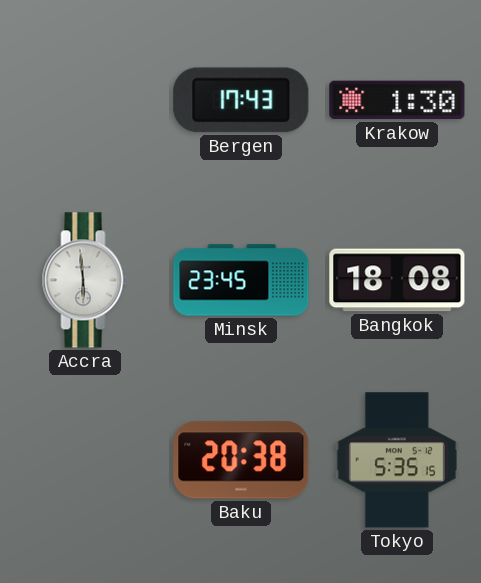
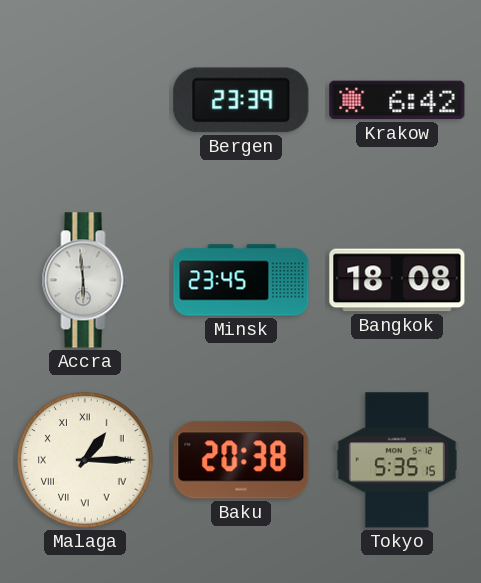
Bergen: 17:43 -> 23:39
Krakow: 1:30 -> 6:42
Malaga: none -> 1:15
